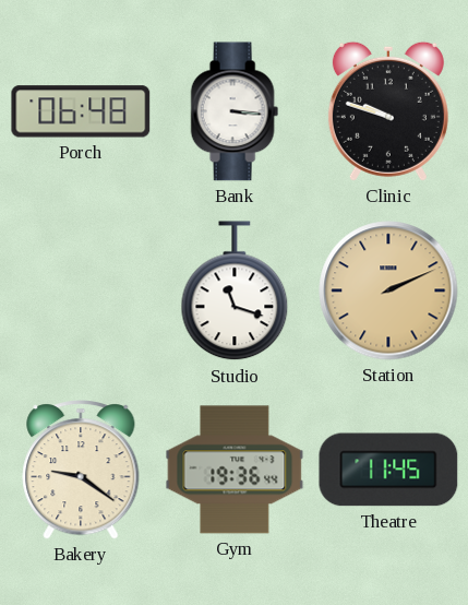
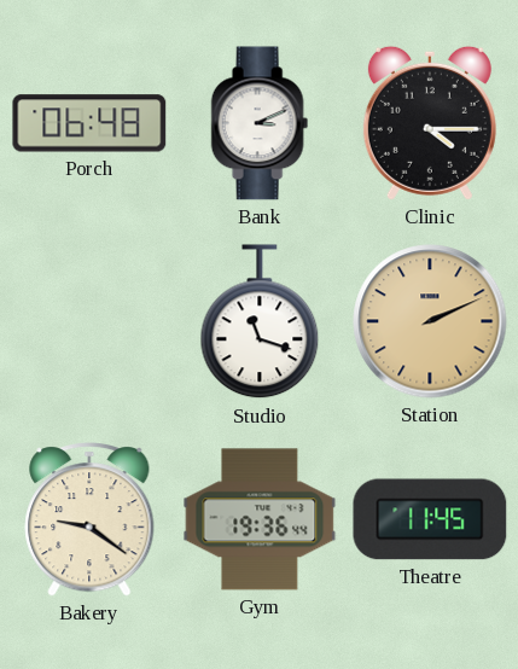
Bank: 3:16 -> 3:11
Clinic: 9:48 -> 4:15
